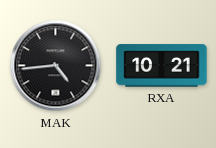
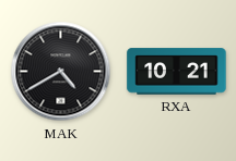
MAK: 4:44 -> 4:40
